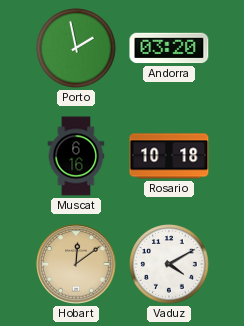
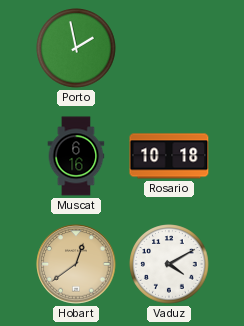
Andorra: 03:20 -> none
Hobart: 12:09 -> 12:39
